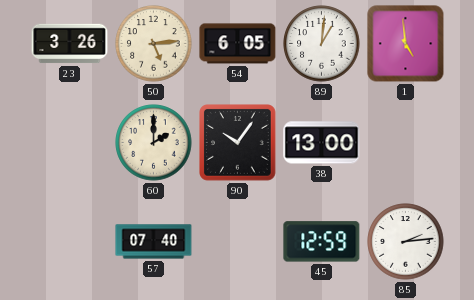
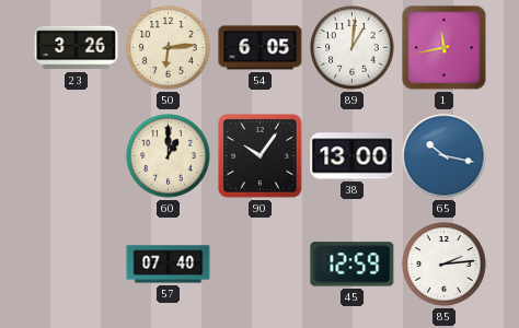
50: 5:14 -> 6:14
1: 4:59 -> 11:43
60: 2:00 -> 1:00
65: none -> 10:17
